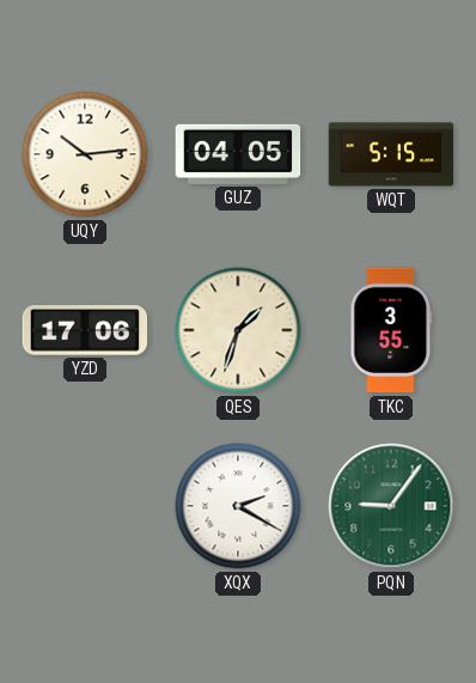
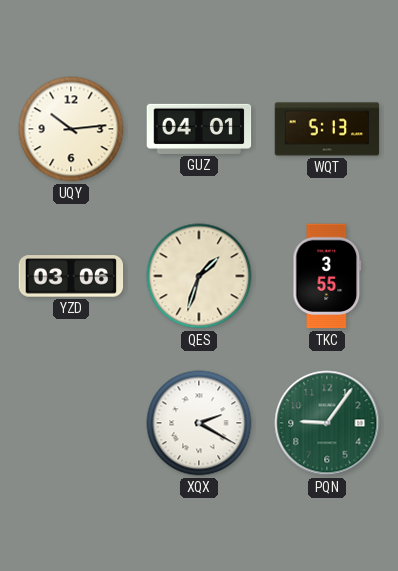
GUZ: 04:05 -> 04:01
WQT: 5:15 -> 5:13
YZD: 17:06 -> 03:06
